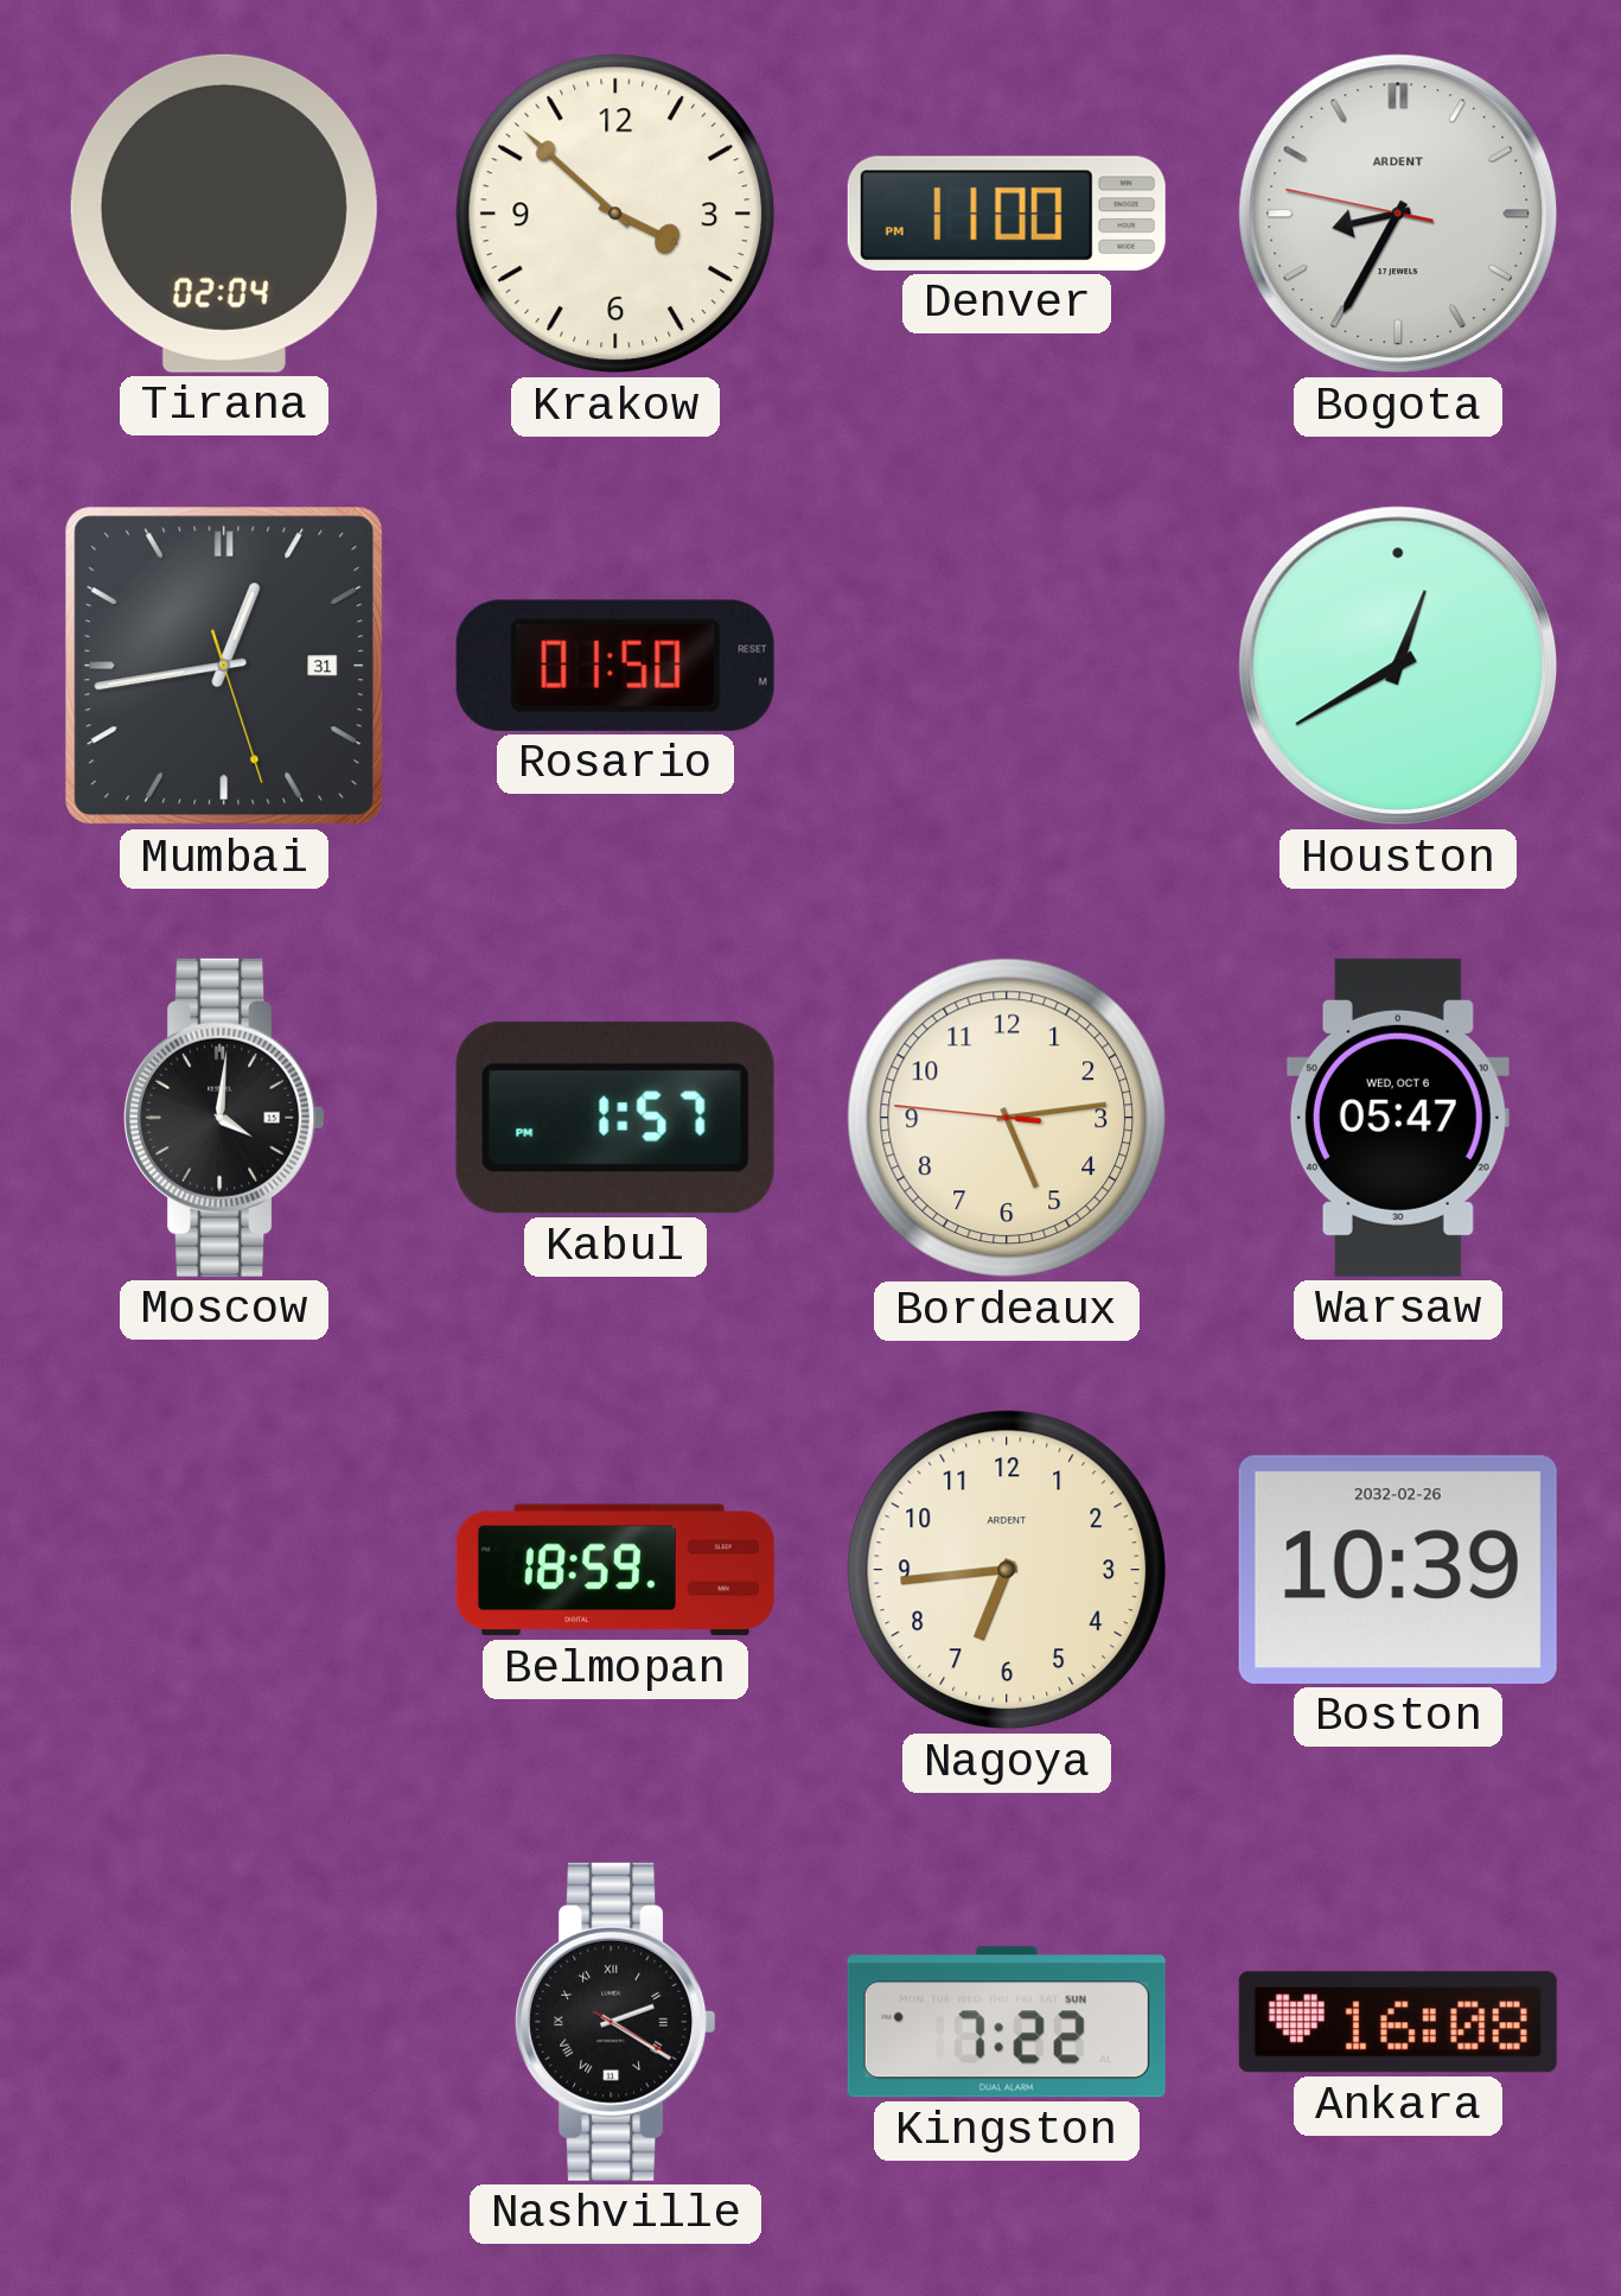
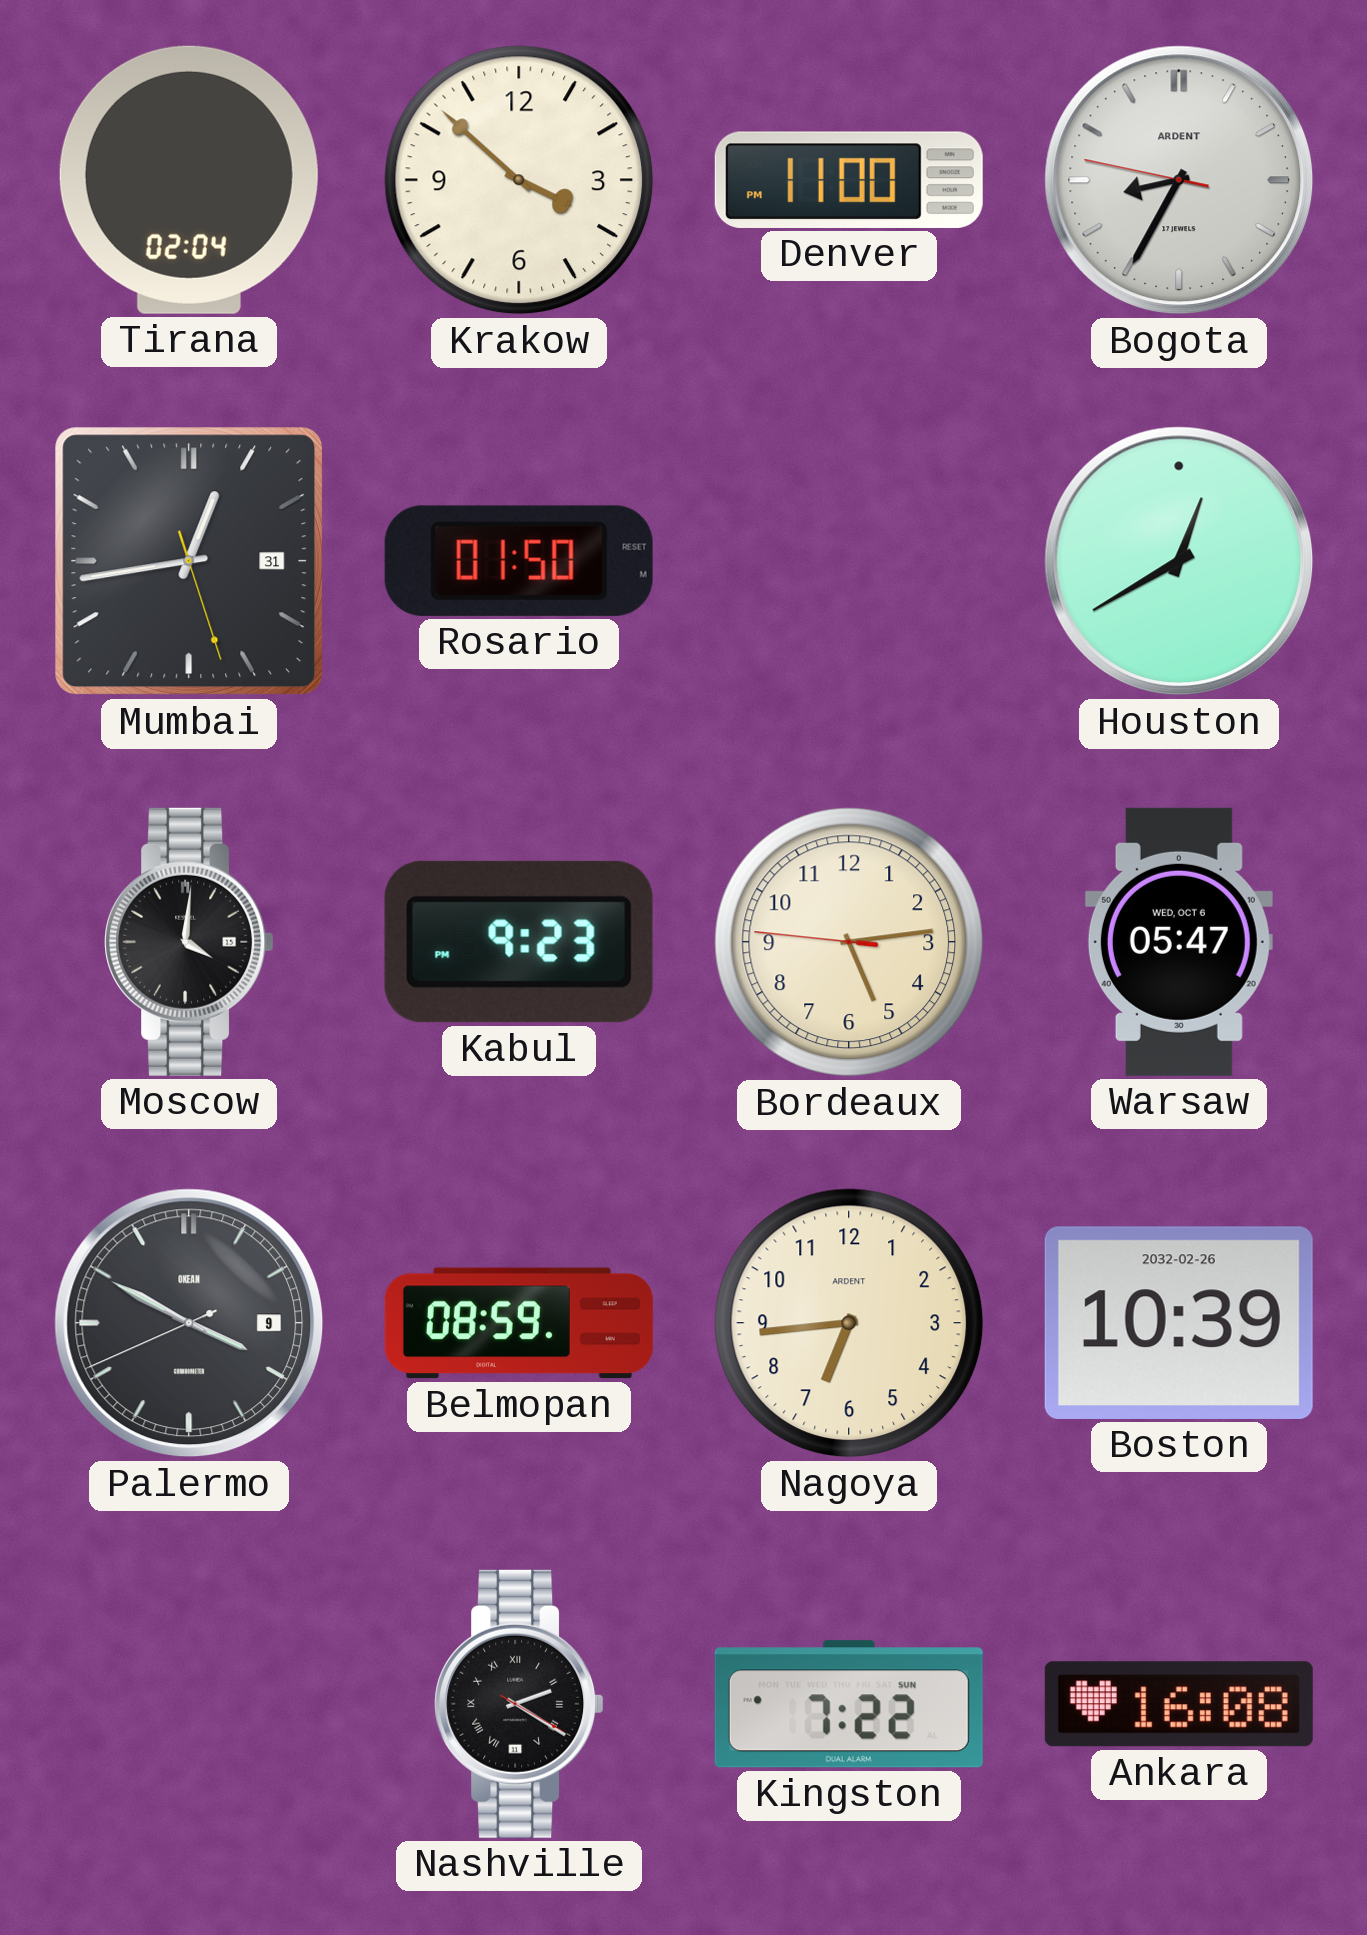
Kabul: 1:57 -> 9:23
Palermo: none -> 3:49
Belmopan: 18:59 -> 08:59
